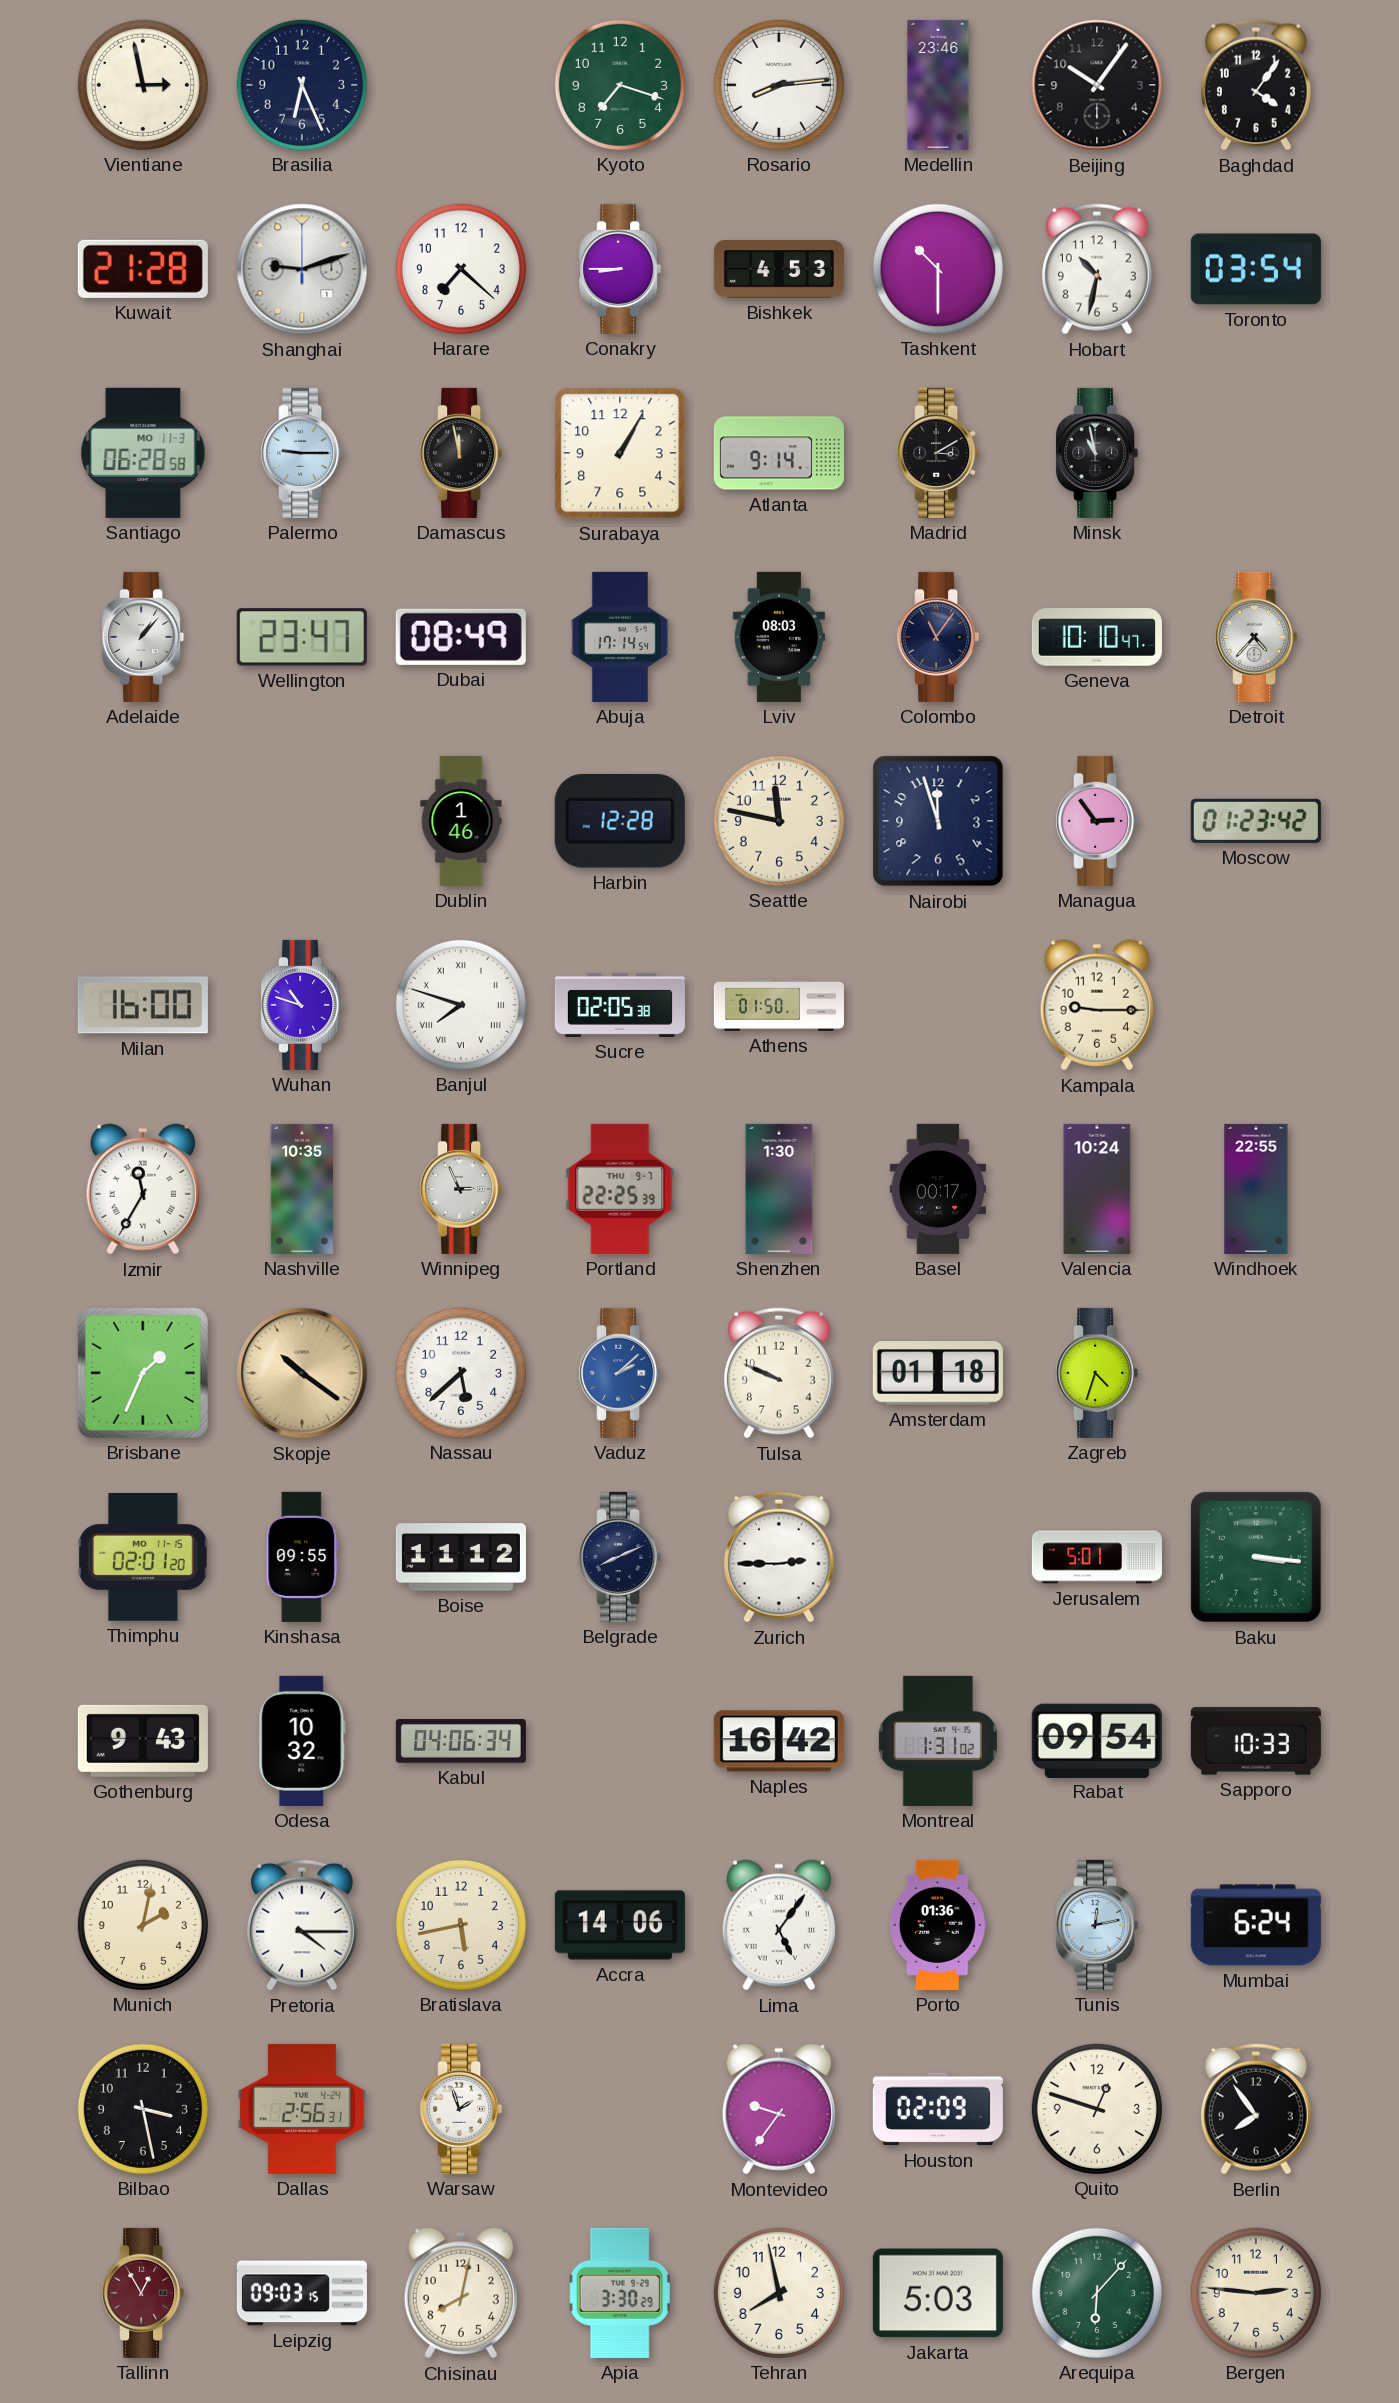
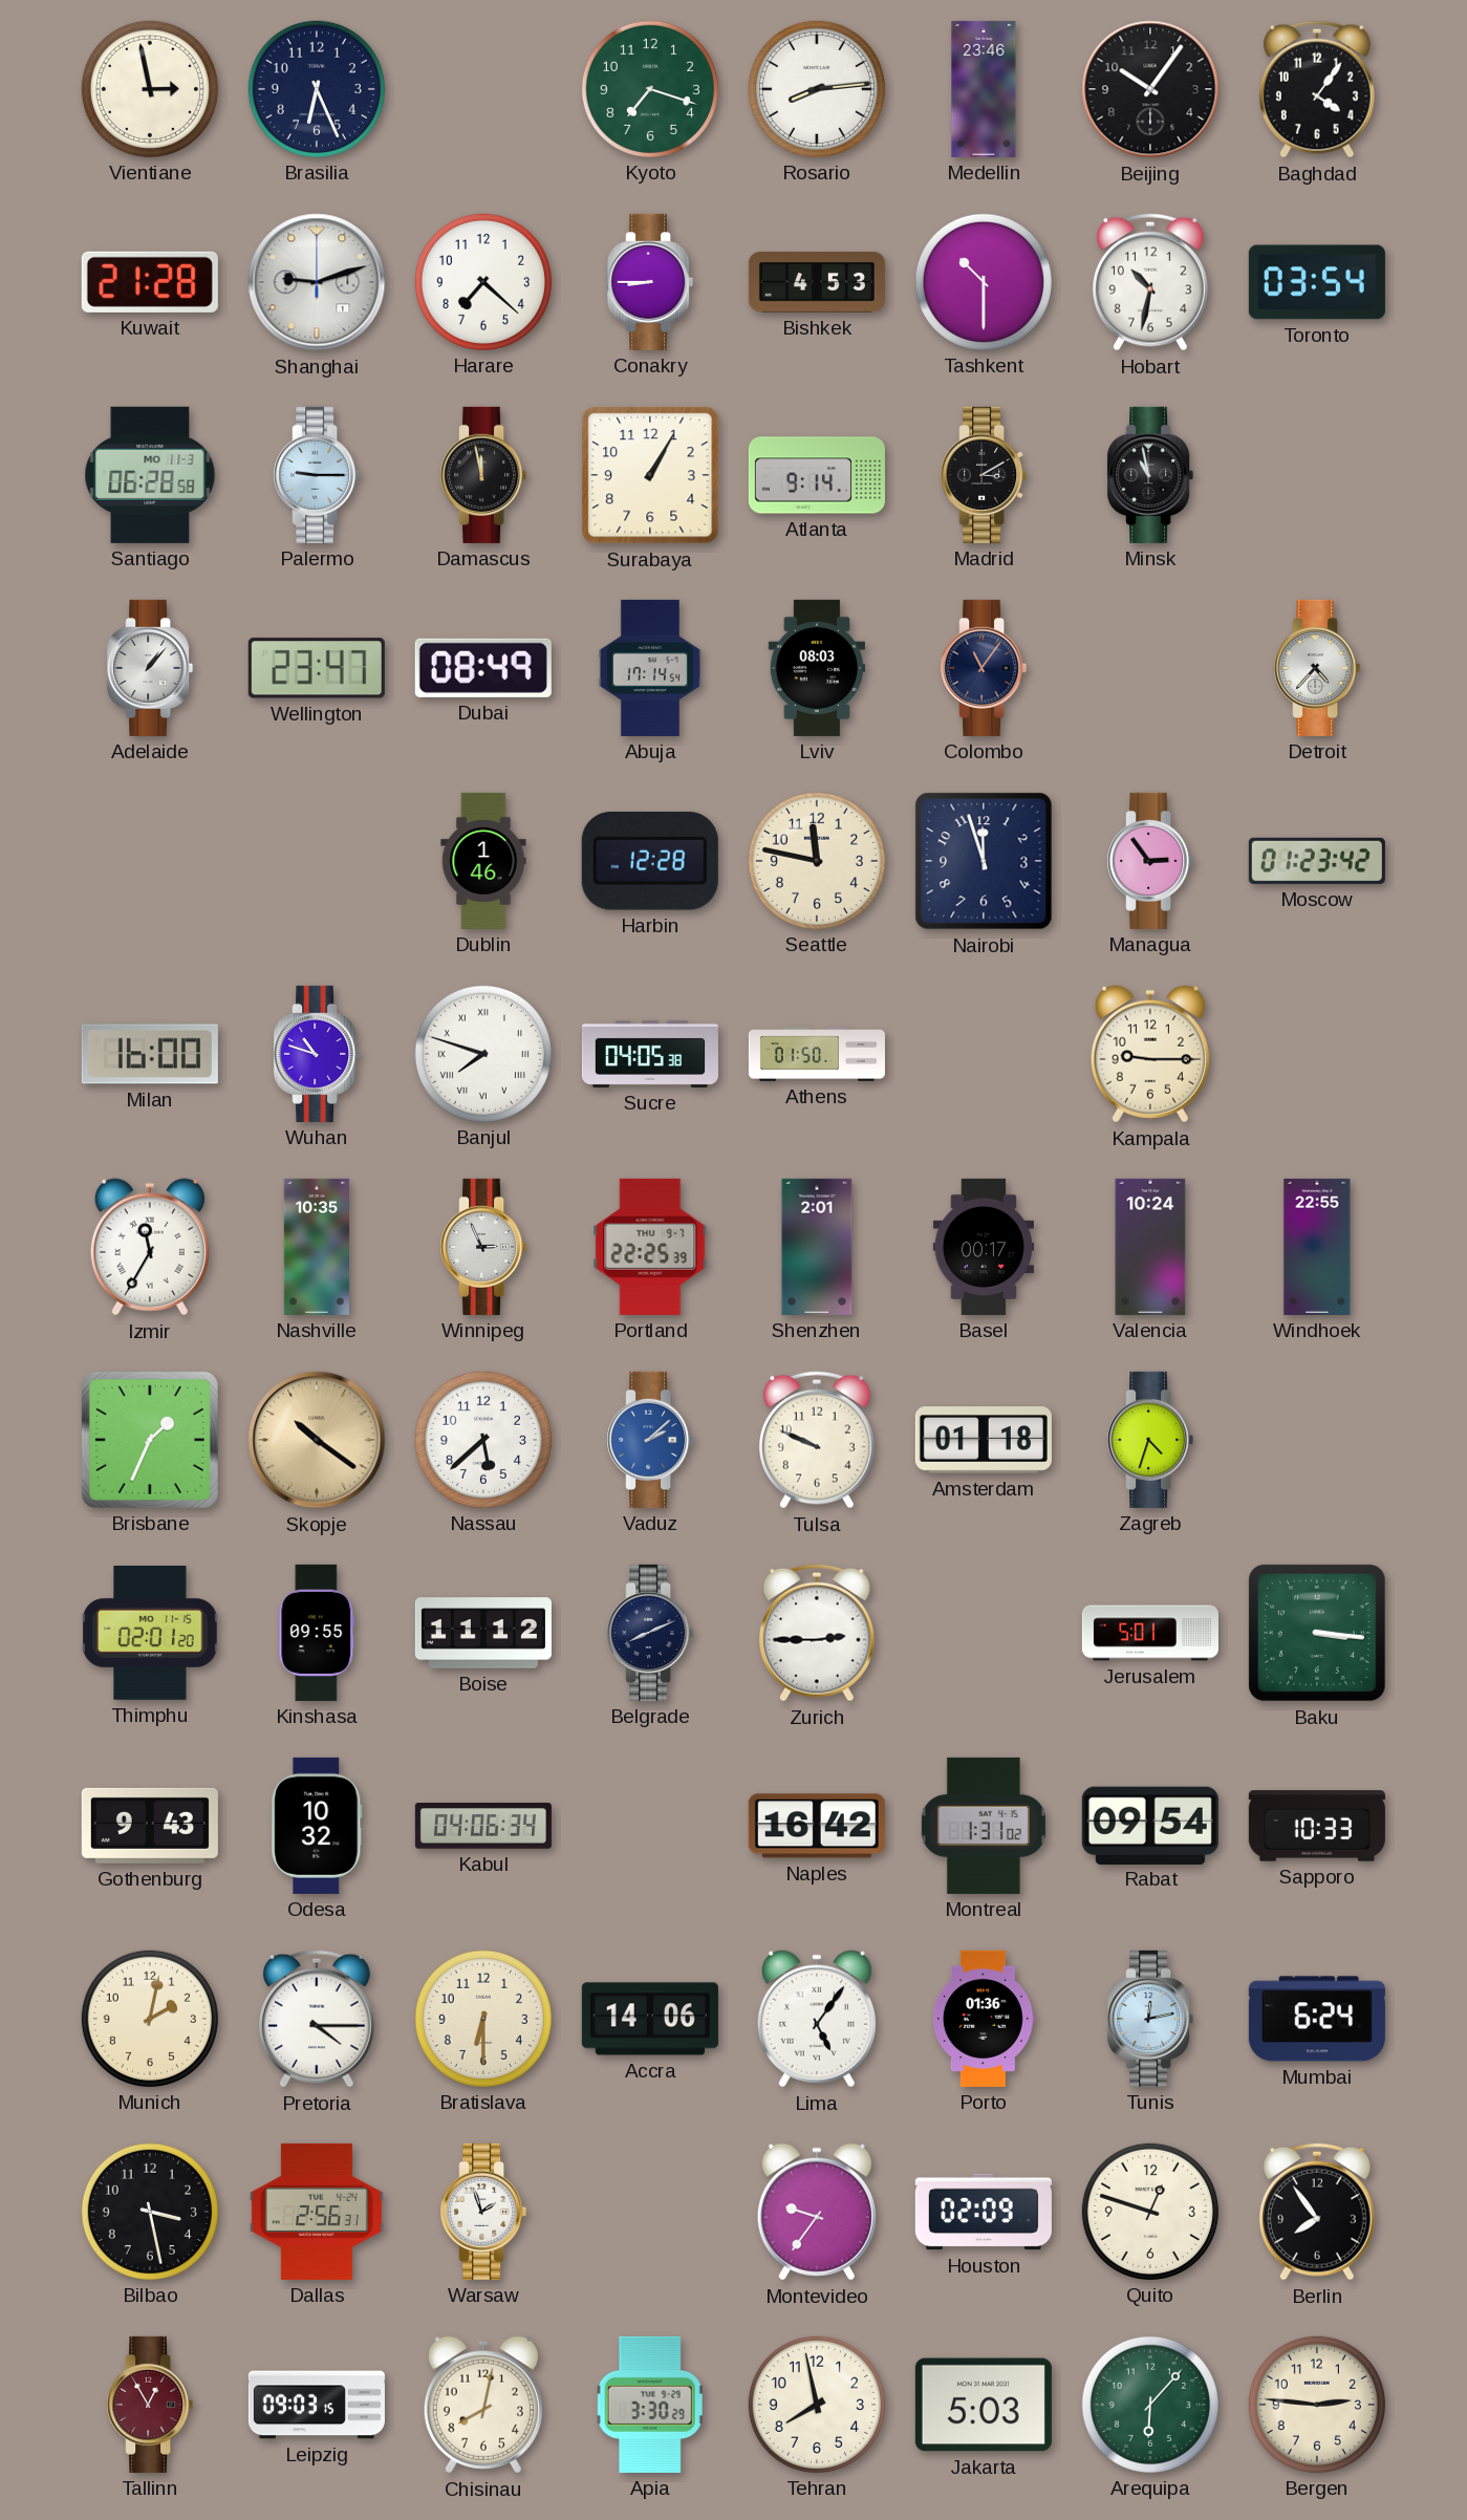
Geneva: 10:10 -> none
Sucre: 02:05 -> 04:05
Shenzhen: 1:30 -> 2:01
Bratislava: 5:43 -> 6:30
